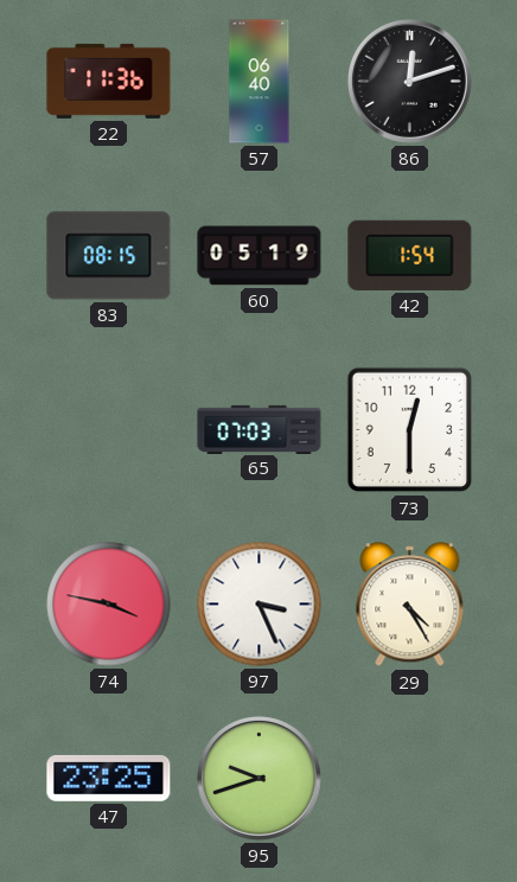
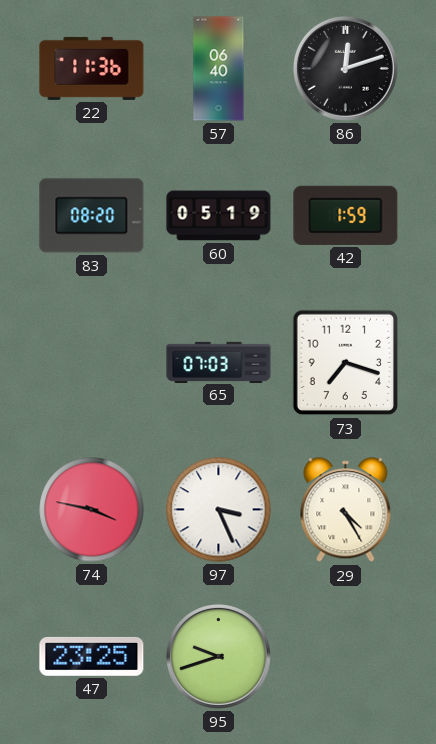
83: 08:15 -> 08:20
42: 1:54 -> 1:59
73: 12:30 -> 7:18
